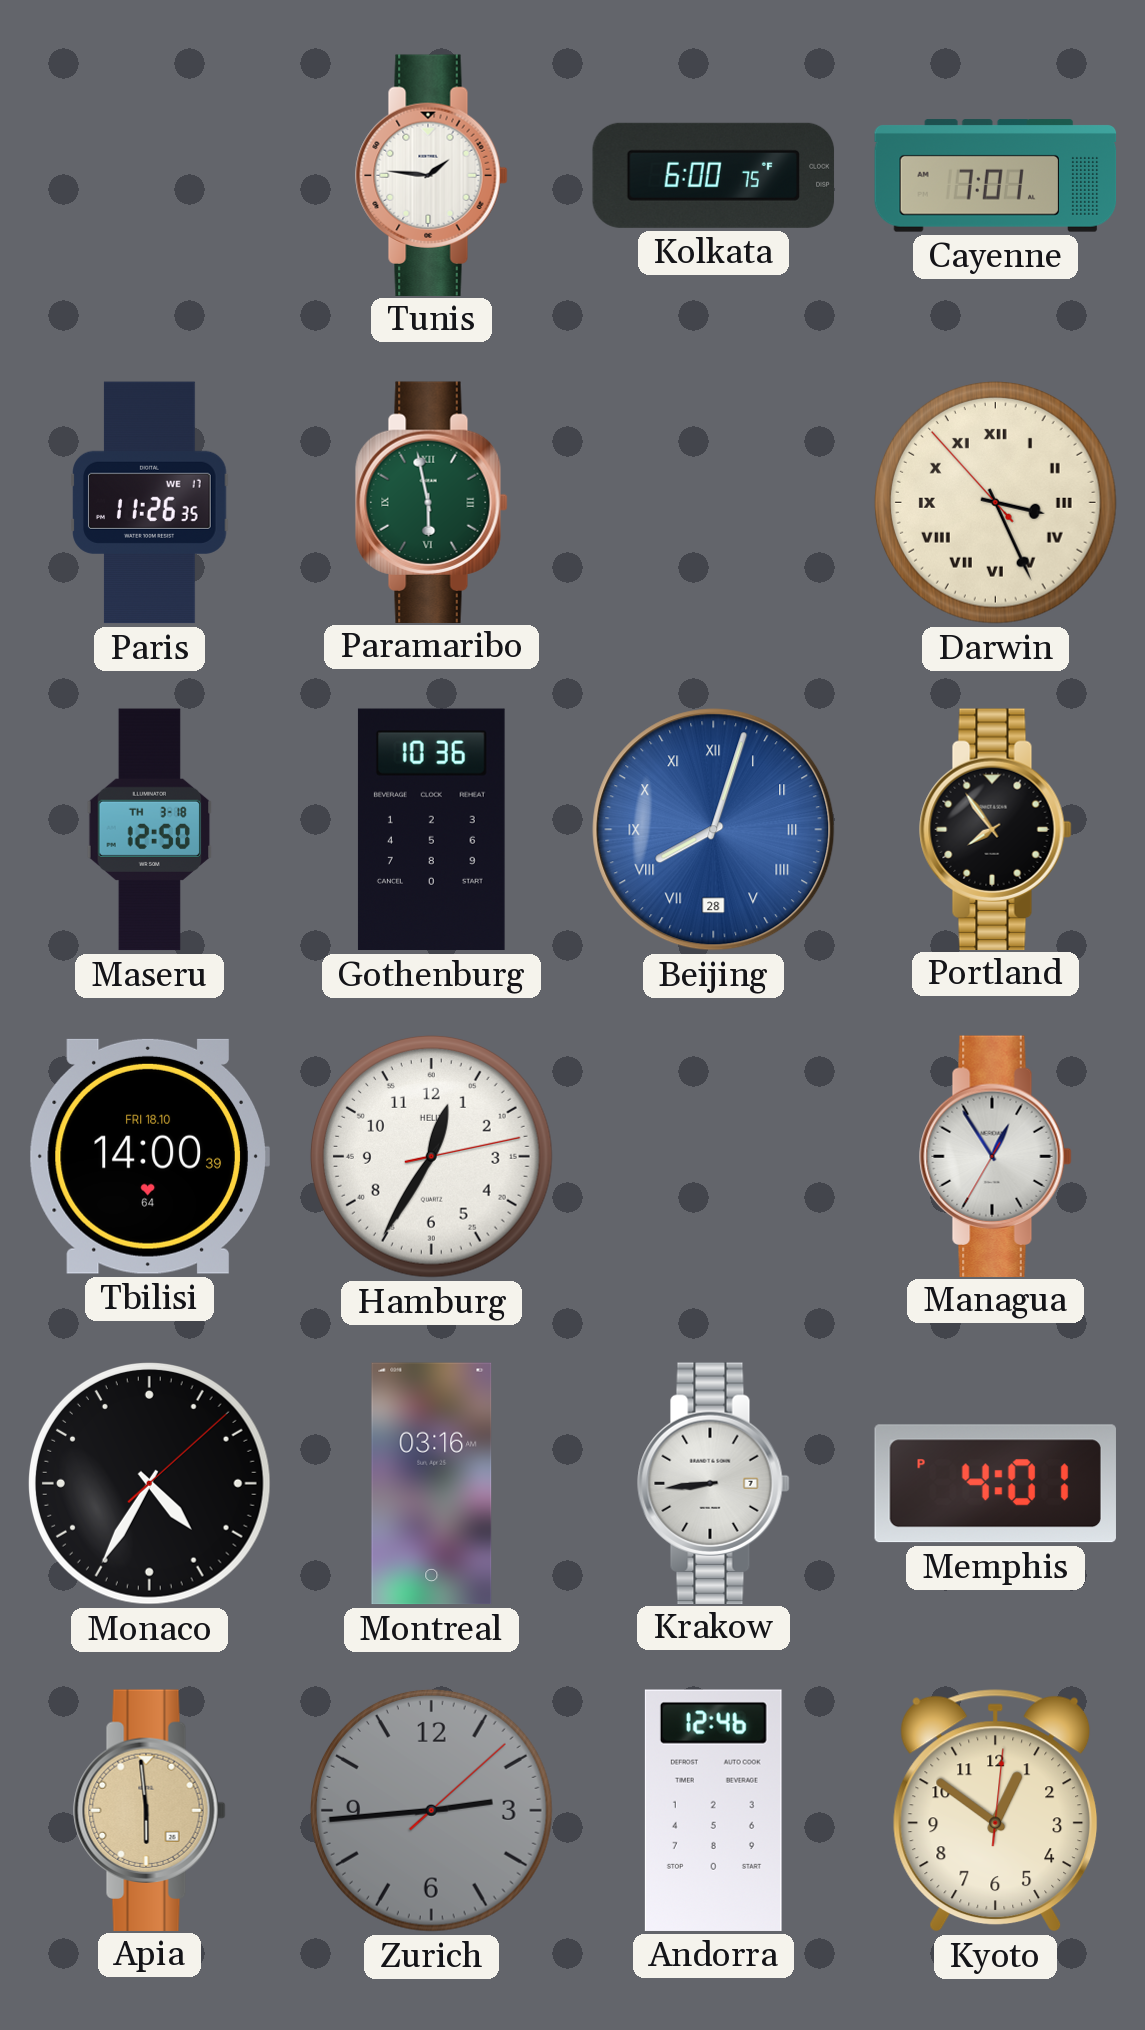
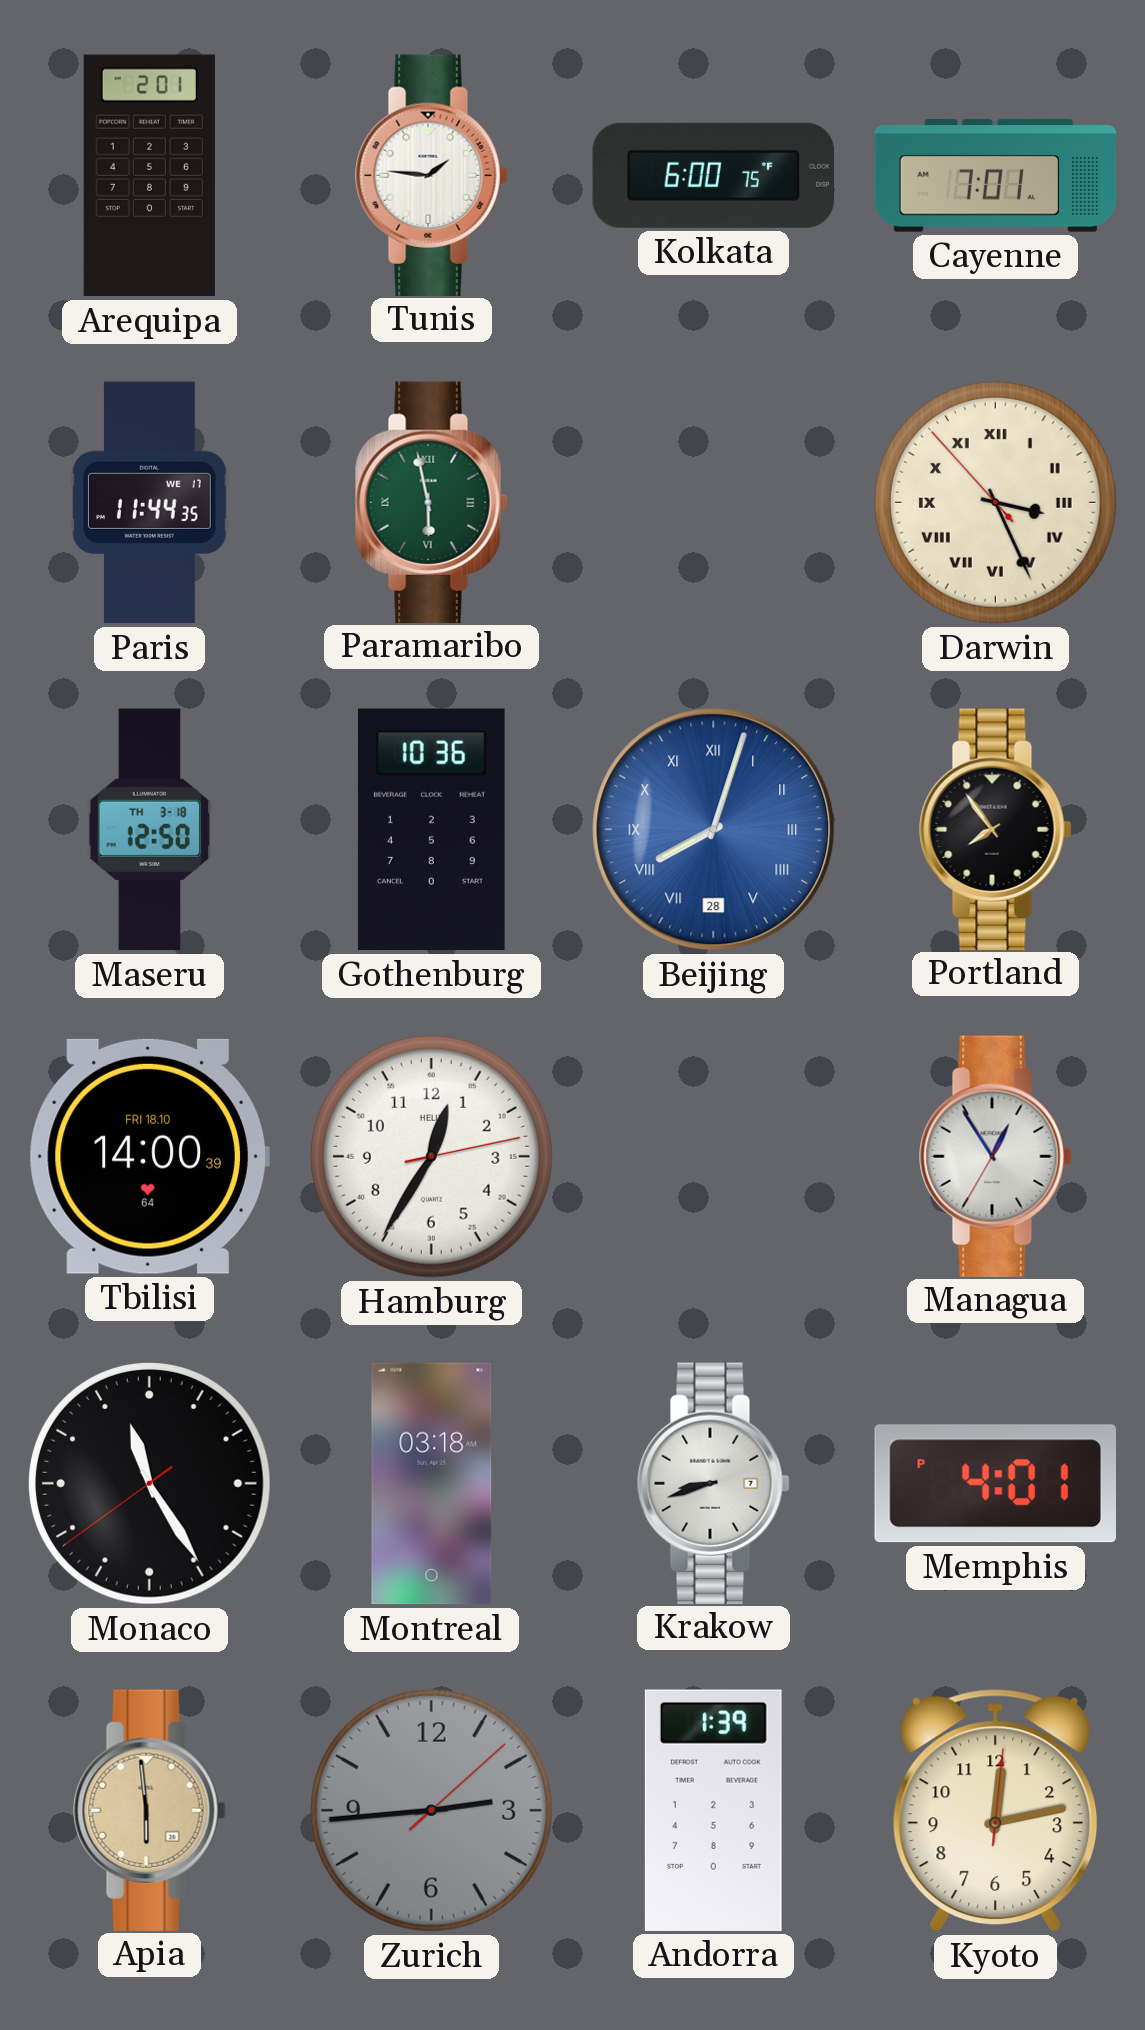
Arequipa: none -> 2:01
Paris: 11:26 -> 11:44
Monaco: 4:35 -> 11:24
Montreal: 03:16 -> 03:18
Krakow: 8:44 -> 8:42
Andorra: 12:46 -> 1:39
Kyoto: 12:51 -> 12:13
